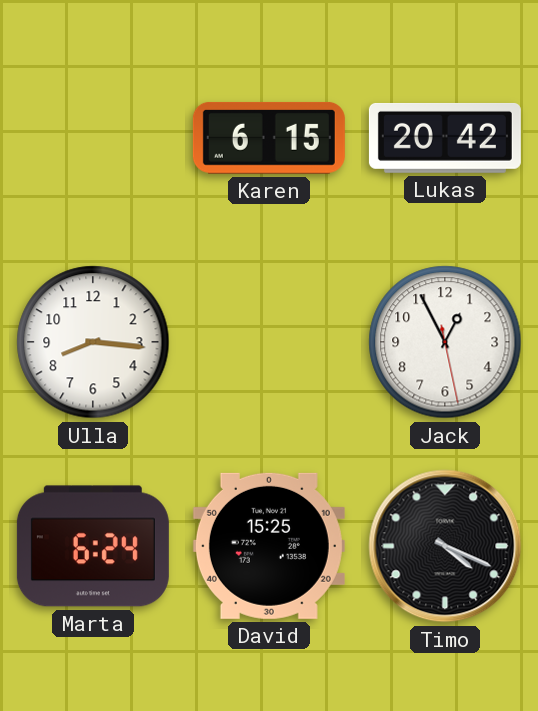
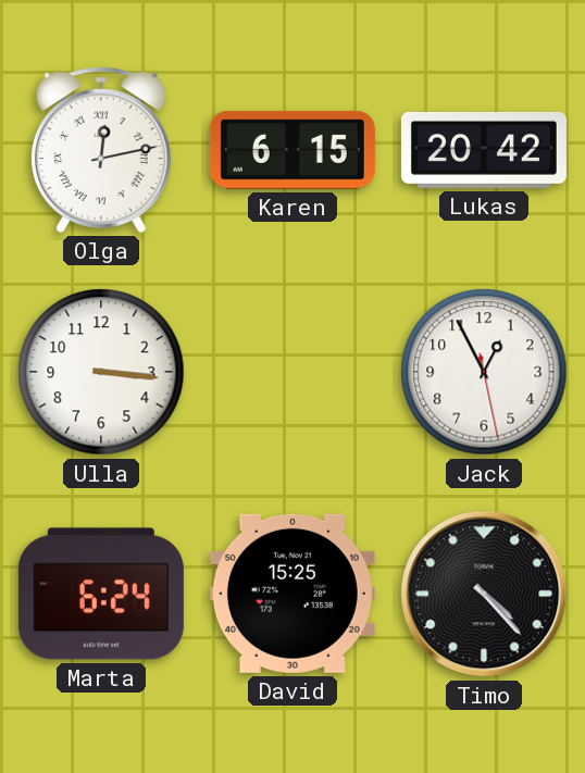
Olga: none -> 12:13
Ulla: 8:16 -> 3:16
Timo: 4:19 -> 4:23
